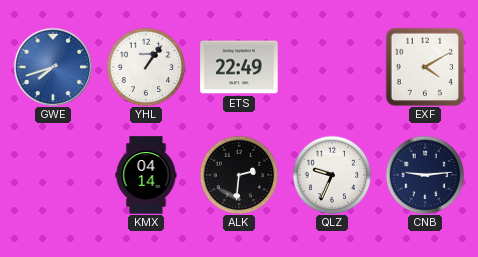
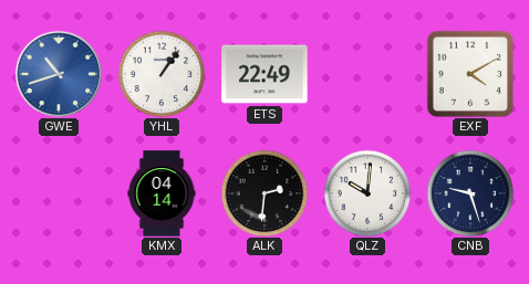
GWE: 7:42 -> 10:42
QLZ: 9:34 -> 10:01
CNB: 9:14 -> 9:27
